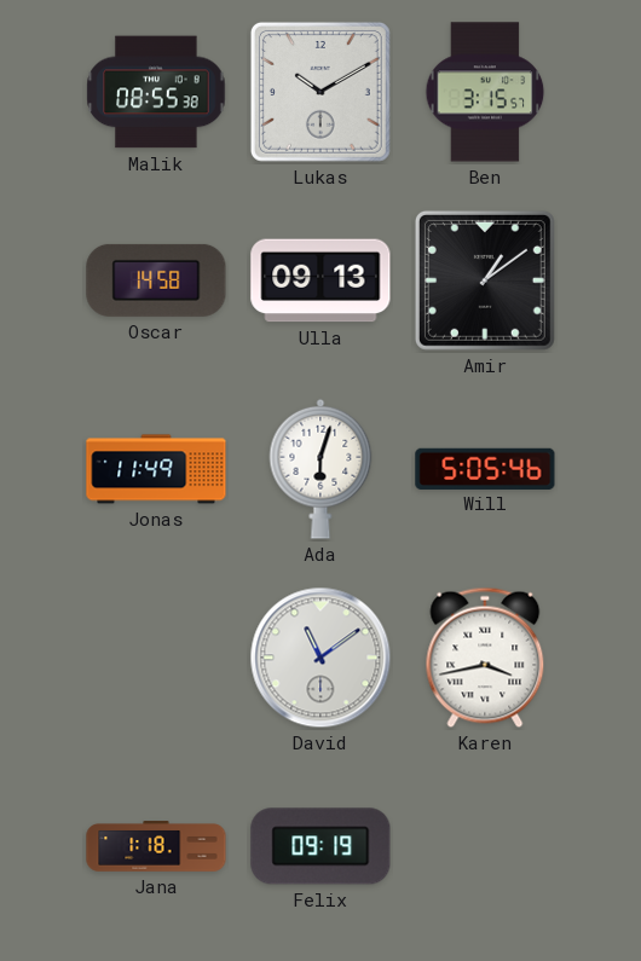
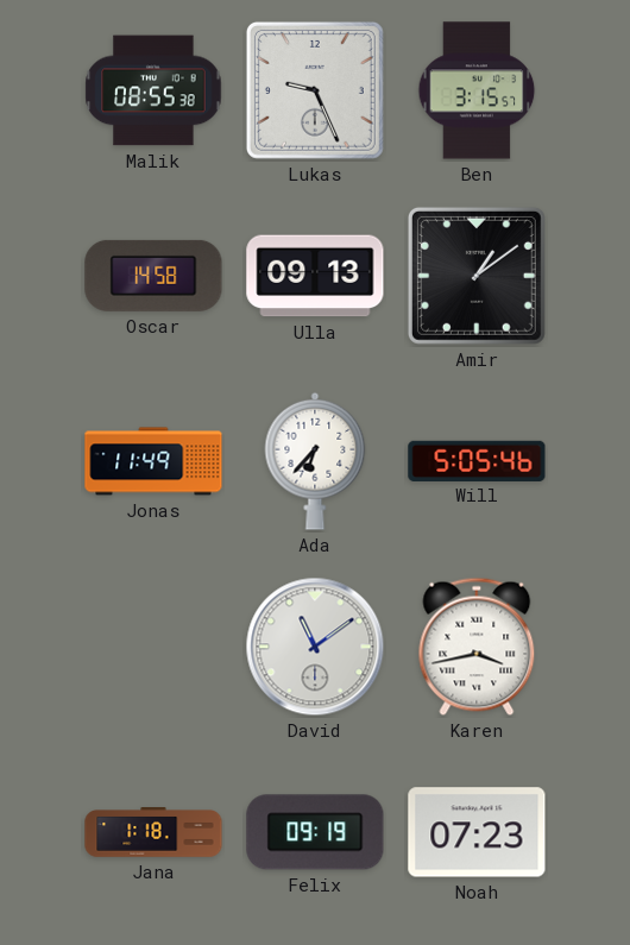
Lukas: 10:10 -> 9:26
Ada: 6:03 -> 6:37
Noah: none -> 07:23
